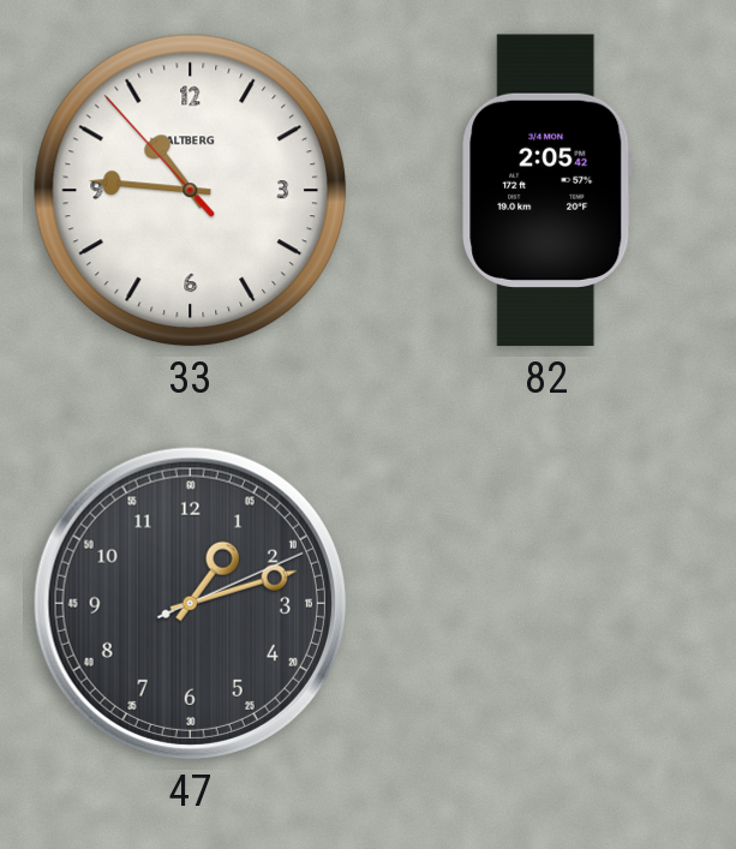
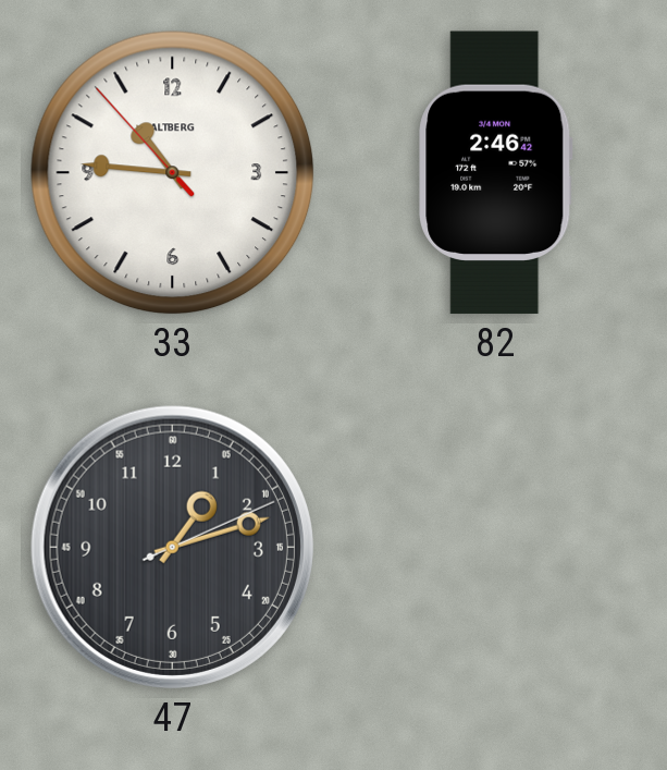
82: 2:05 -> 2:46
